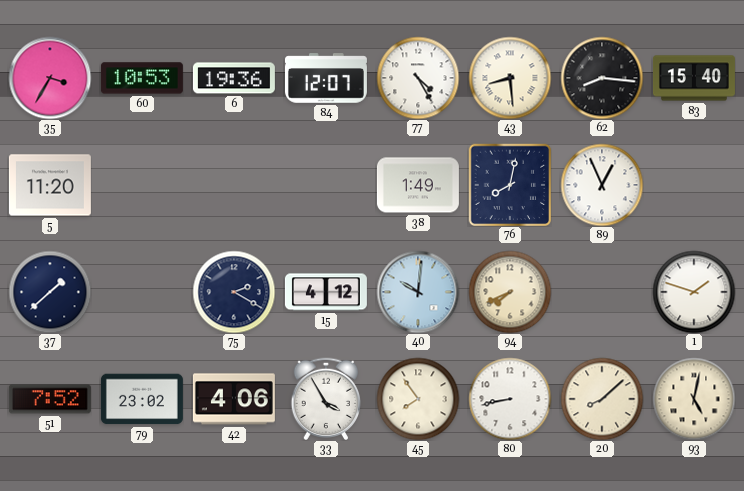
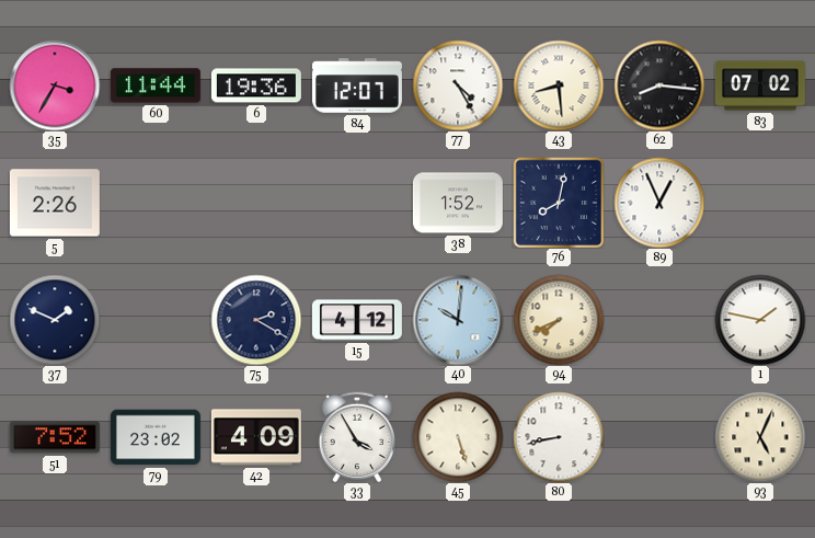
60: 10:53 -> 11:44
83: 15:40 -> 07:02
5: 11:20 -> 2:26
38: 1:49 -> 1:52
37: 1:38 -> 1:49
1: 1:48 -> 1:47
42: 4:06 -> 4:09
45: 7:54 -> 5:27
20: 8:08 -> none
93: 5:02 -> 5:04
